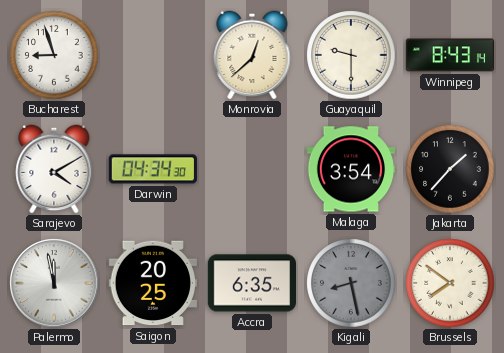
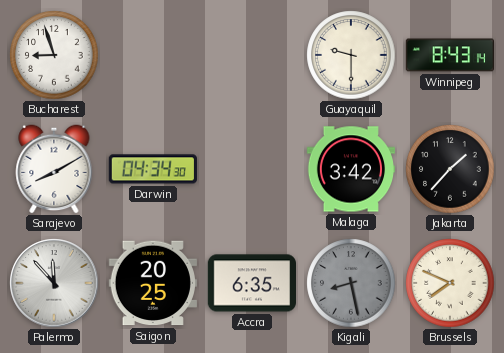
Monrovia: 12:38 -> none
Sarajevo: 4:10 -> 8:10
Malaga: 3:54 -> 3:42
Palermo: 11:58 -> 11:53
Brussels: 7:51 -> 7:49
